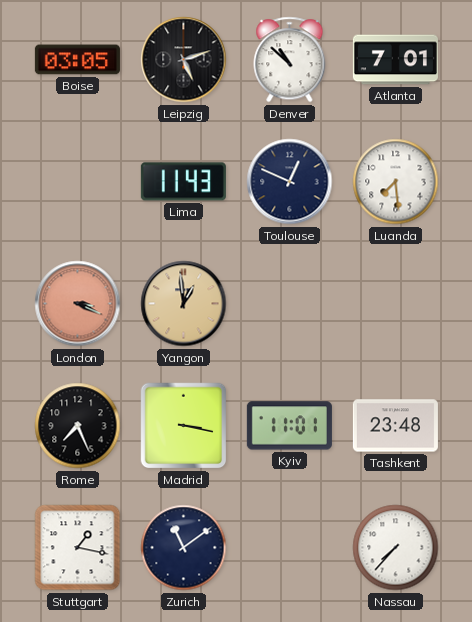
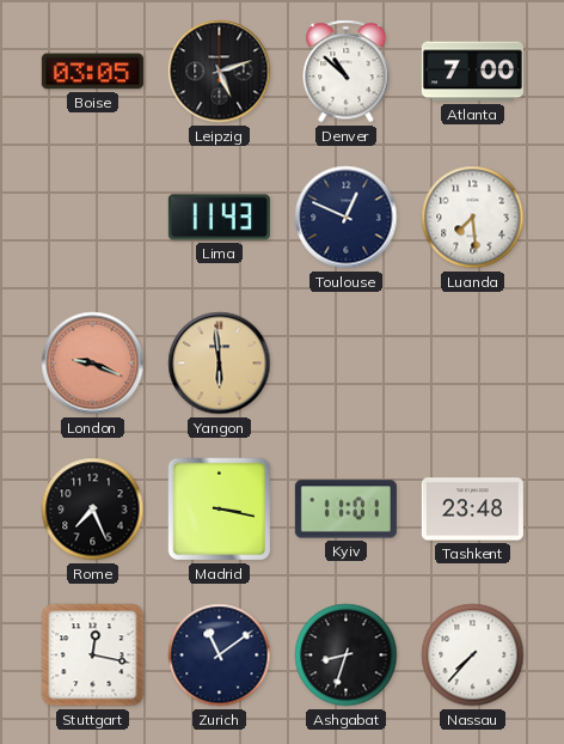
Atlanta: 7:01 -> 7:00
London: 3:19 -> 9:19
Yangon: 12:59 -> 5:59
Stuttgart: 1:17 -> 12:17
Ashgabat: none -> 8:33
